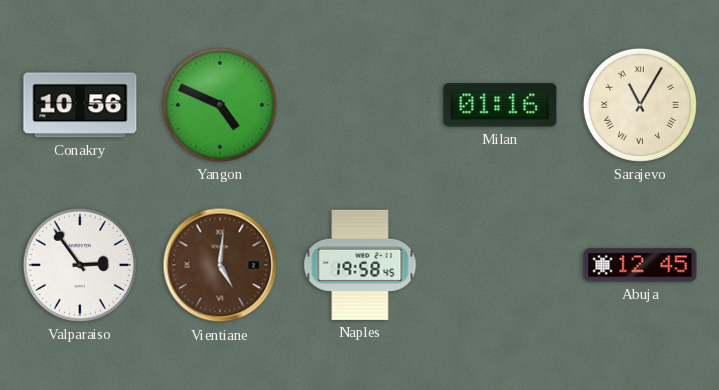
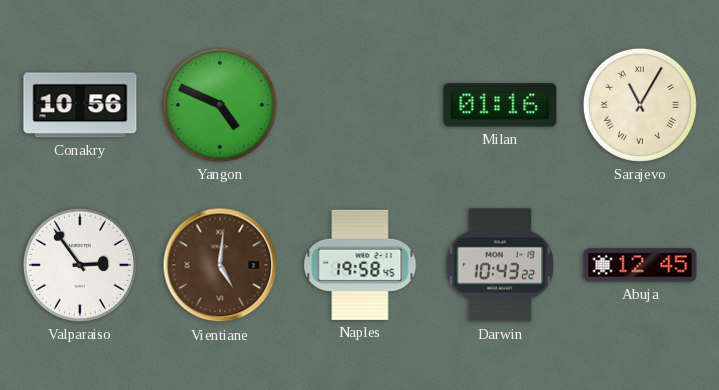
Darwin: none -> 10:43
